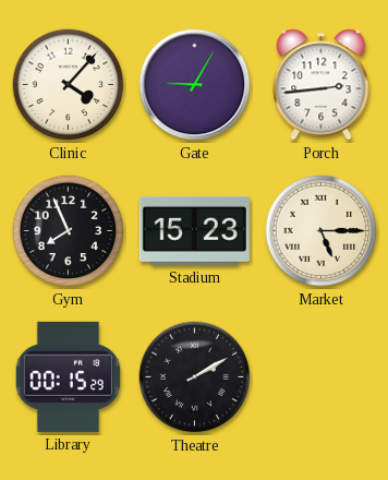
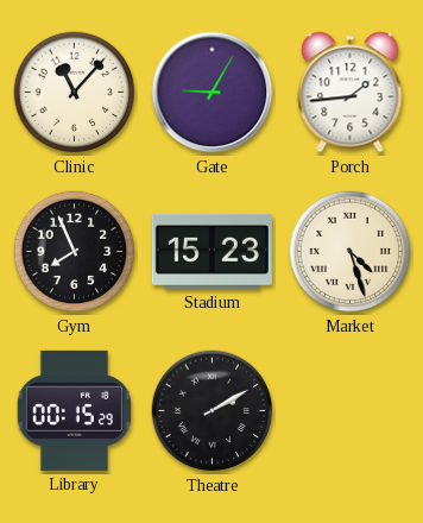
Clinic: 4:07 -> 11:07
Porch: 2:44 -> 1:44
Market: 5:15 -> 4:27
